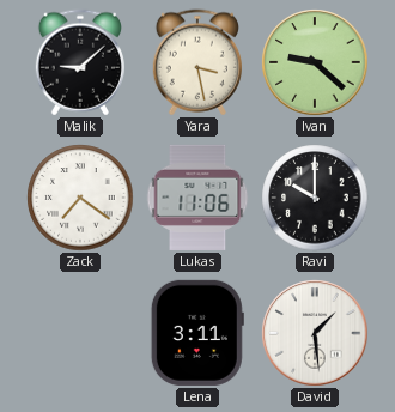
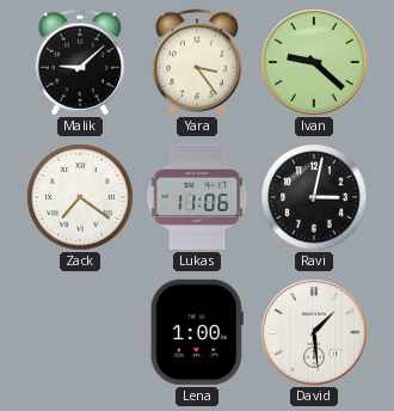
Yara: 3:28 -> 3:24
Ravi: 10:00 -> 3:02
Lena: 3:11 -> 1:00
